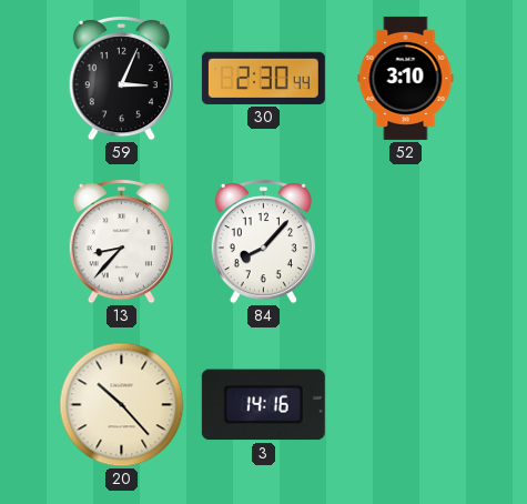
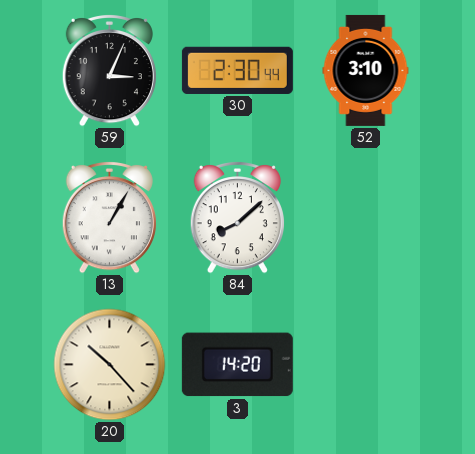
13: 8:37 -> 1:05
84: 8:07 -> 8:08
3: 14:16 -> 14:20
